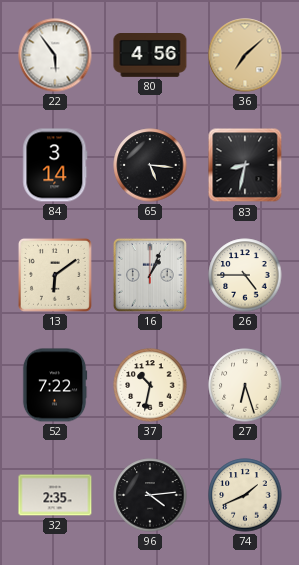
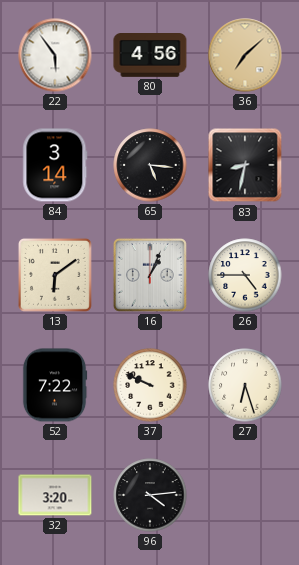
37: 10:32 -> 9:49
32: 2:35 -> 3:20
74: 1:41 -> none
